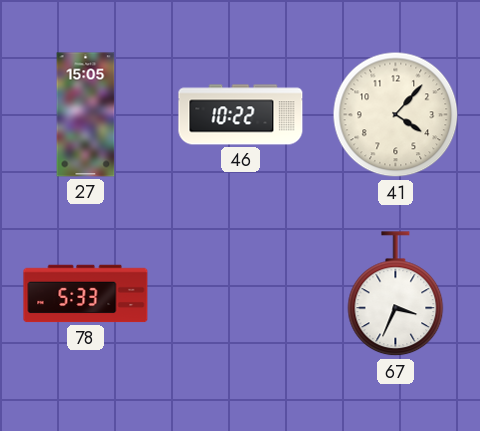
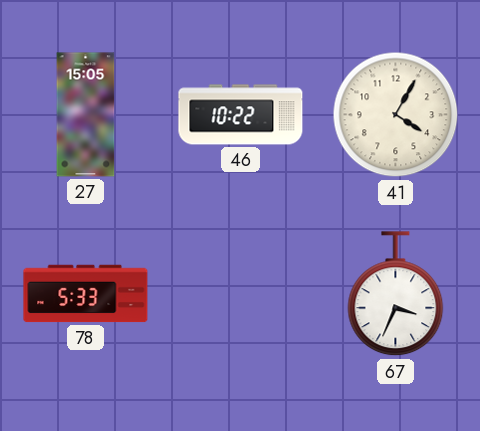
41: 4:07 -> 4:05
